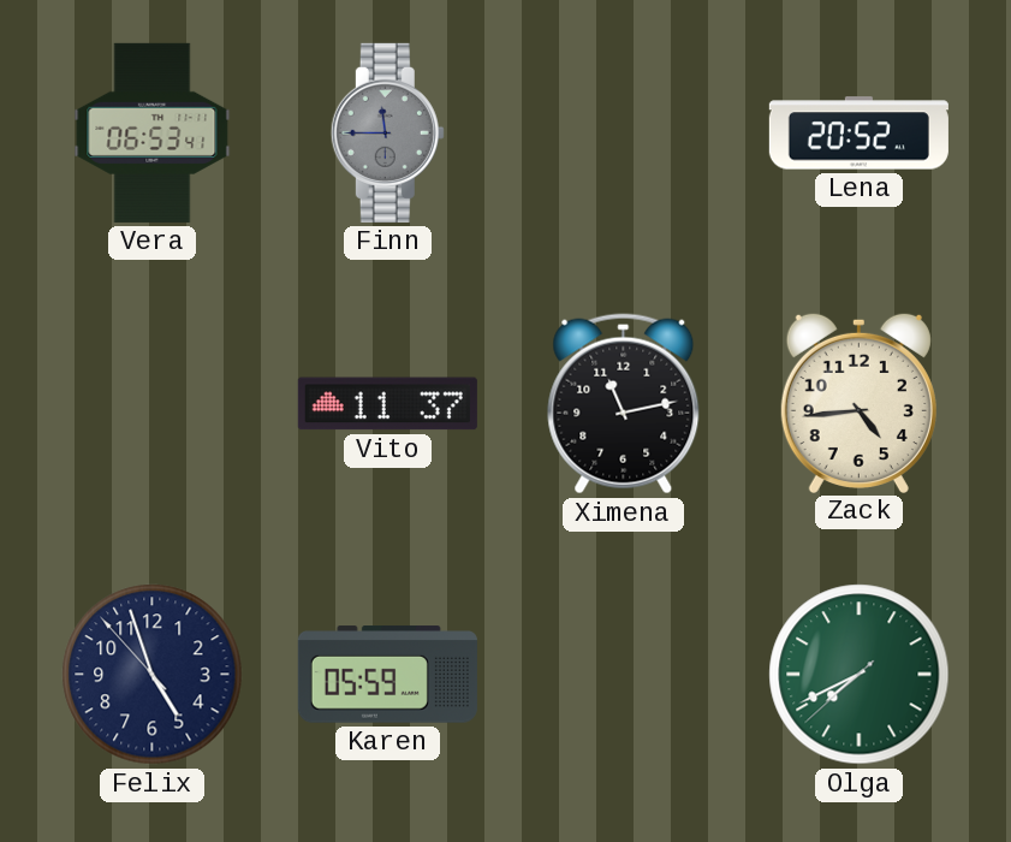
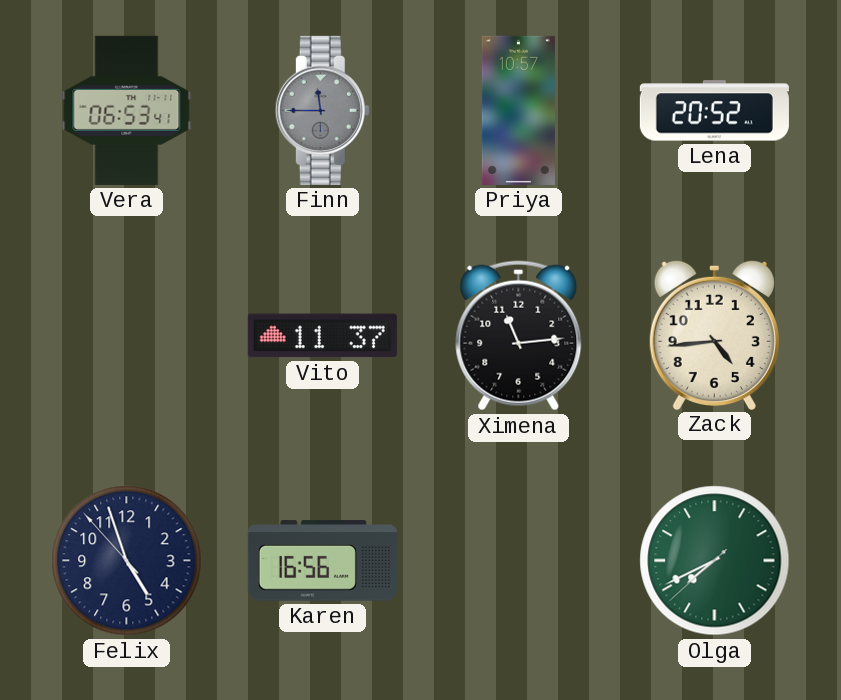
Priya: none -> 10:57
Ximena: 11:13 -> 11:14
Karen: 05:59 -> 16:56
